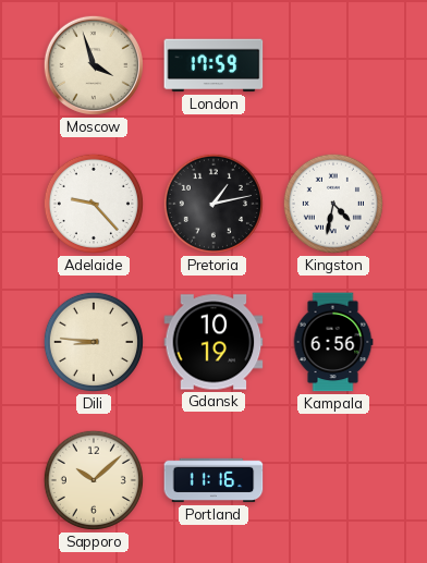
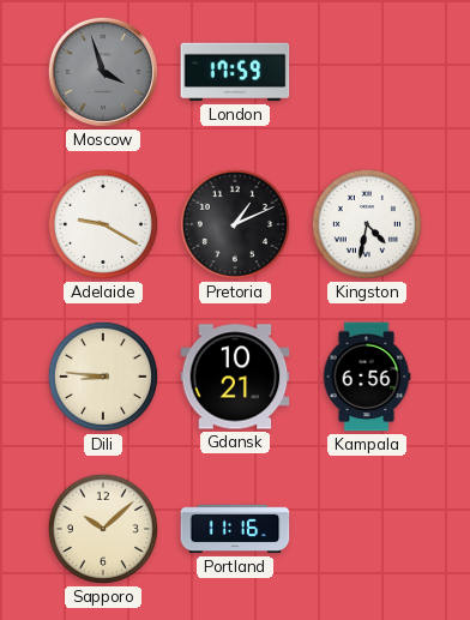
Moscow dial: cream -> grey
Adelaide: 9:23 -> 9:20
Pretoria: 1:13 -> 1:11
Gdansk: 10:19 -> 10:21
